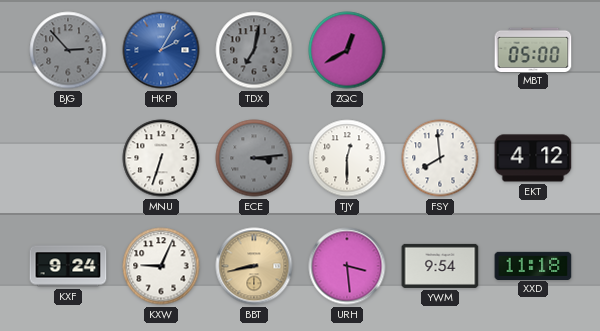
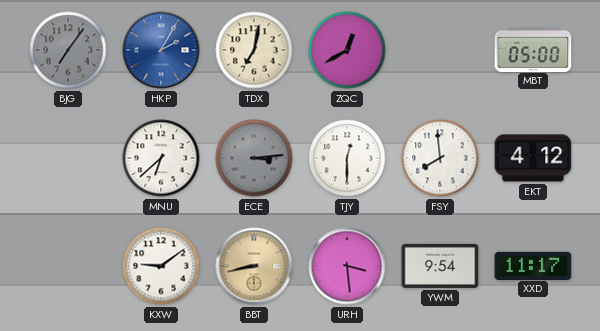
BJG: 2:53 -> 7:06
TDX dial: grey -> cream
MNU: 6:33 -> 6:38
KXF: 9:24 -> none
KXW: 9:04 -> 9:09
XXD: 11:18 -> 11:17
